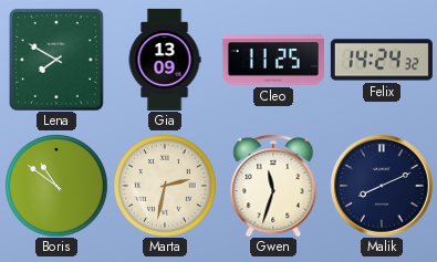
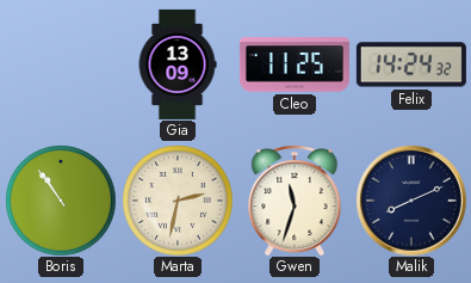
Lena: 7:50 -> none
Boris: 10:51 -> 10:54
